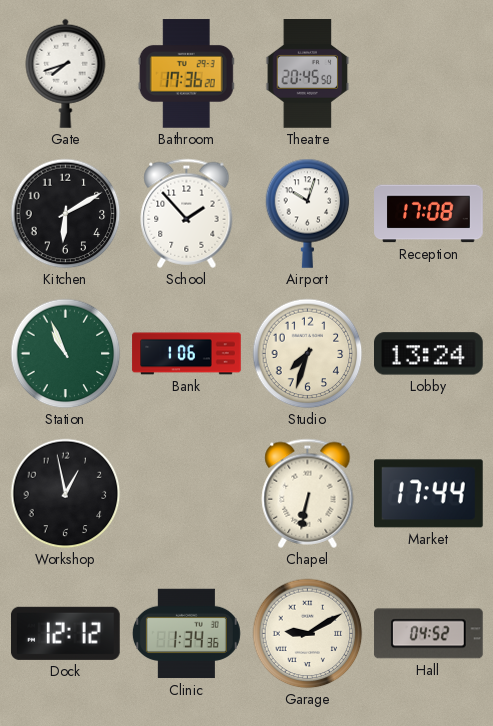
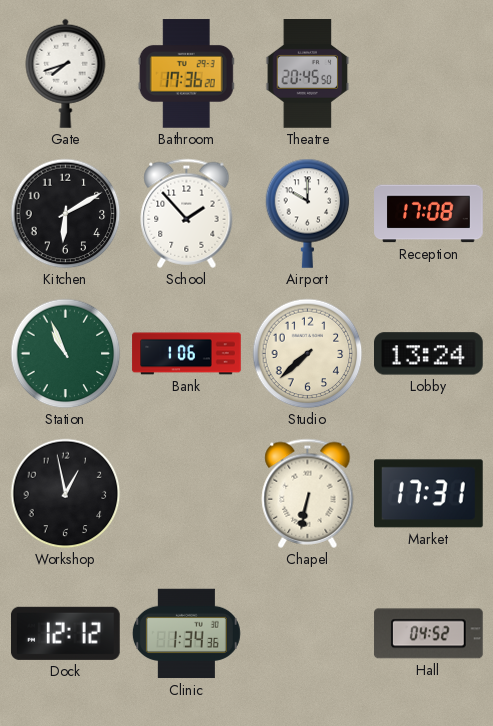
Airport: 10:03 -> 10:00
Studio: 7:33 -> 7:38
Market: 17:44 -> 17:31
Garage: 9:10 -> none
